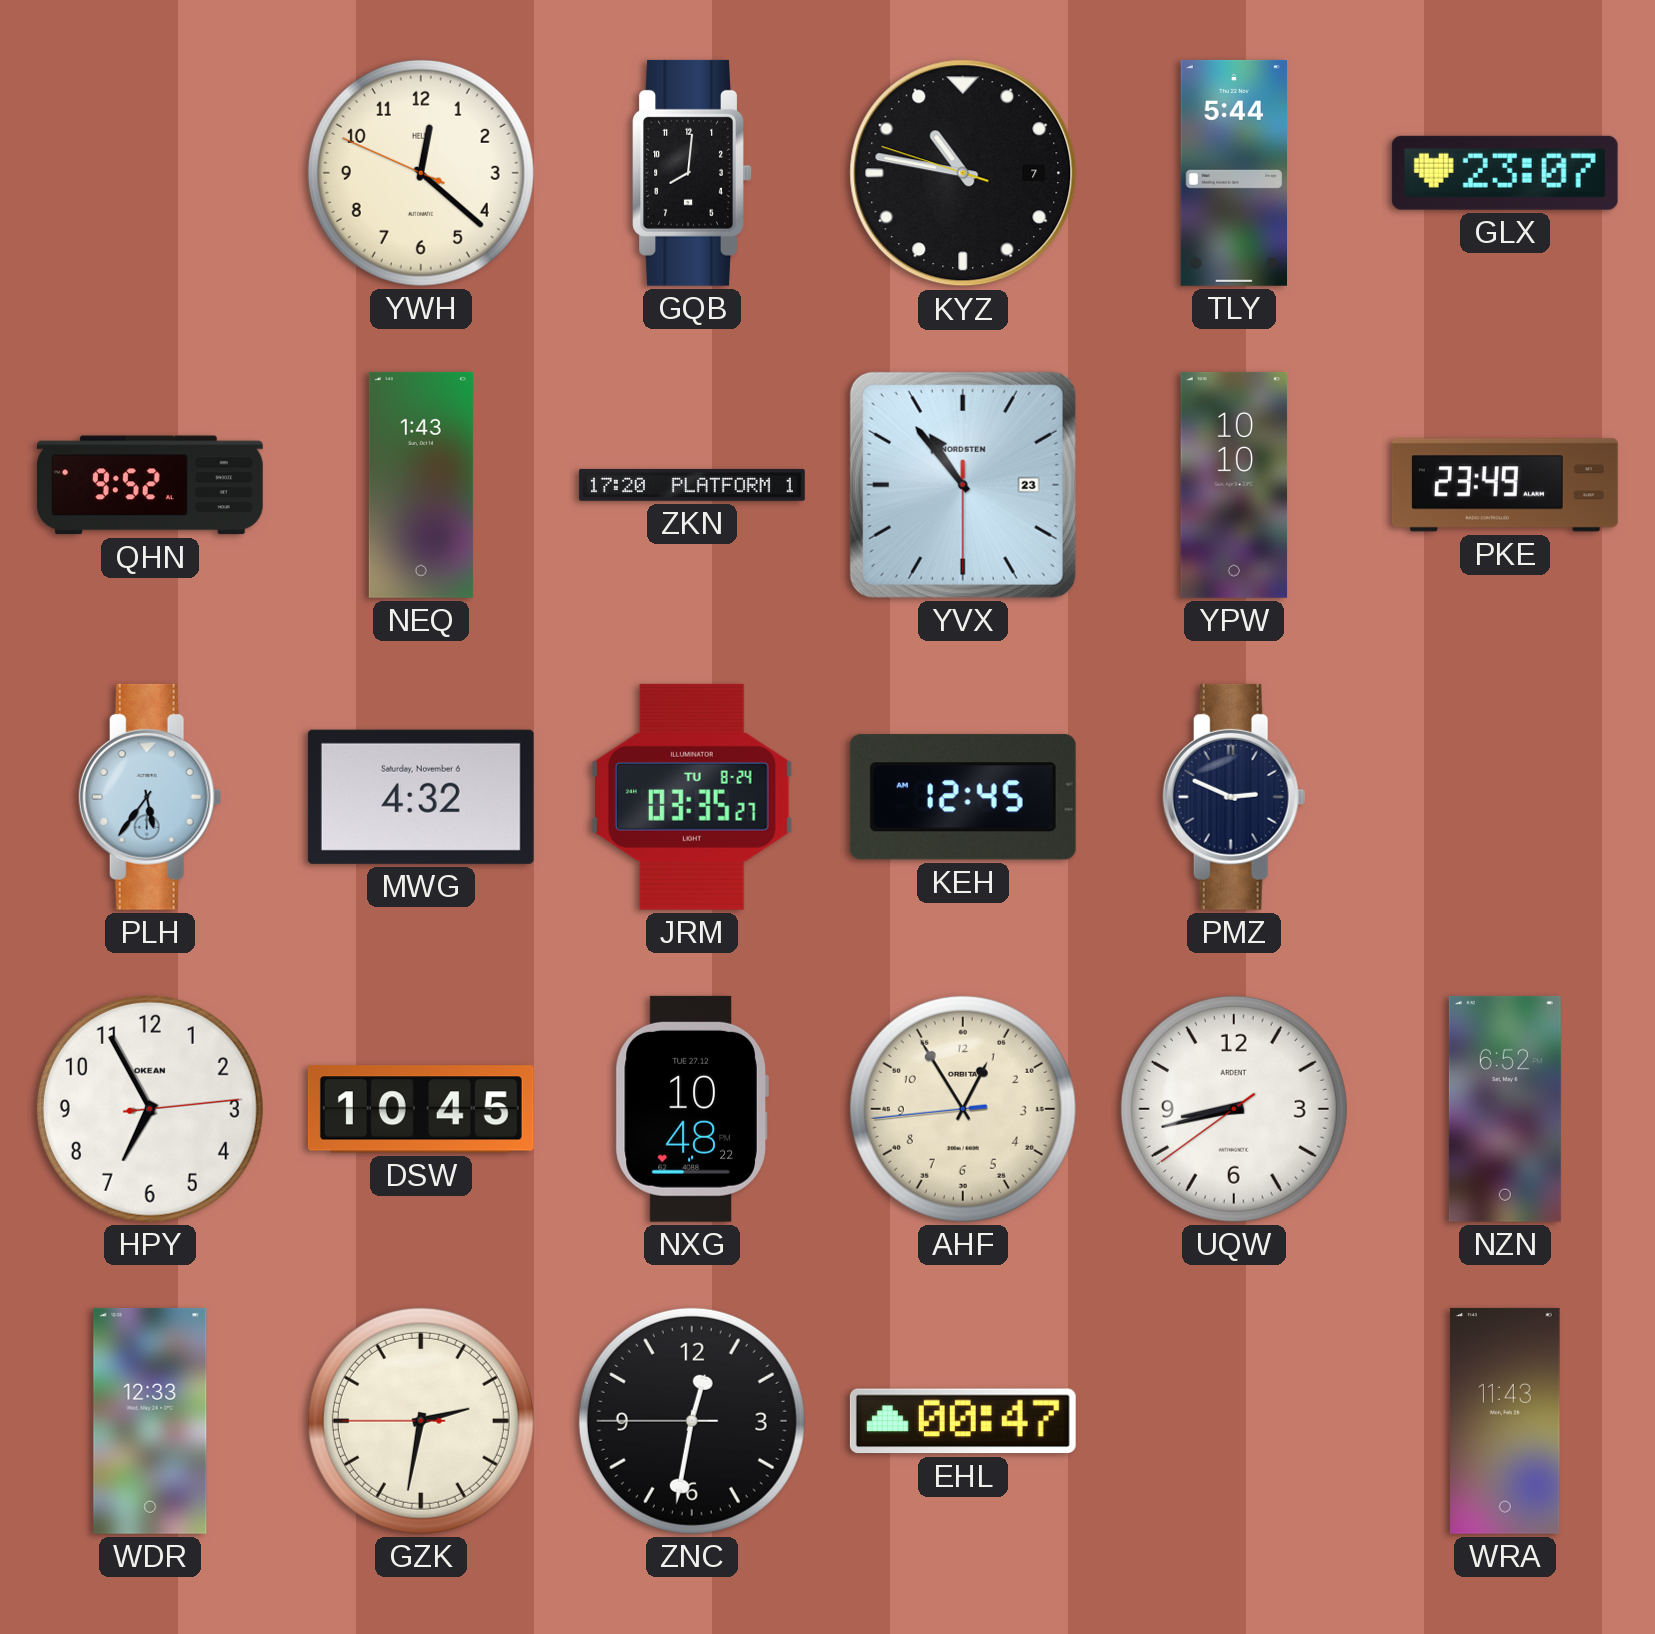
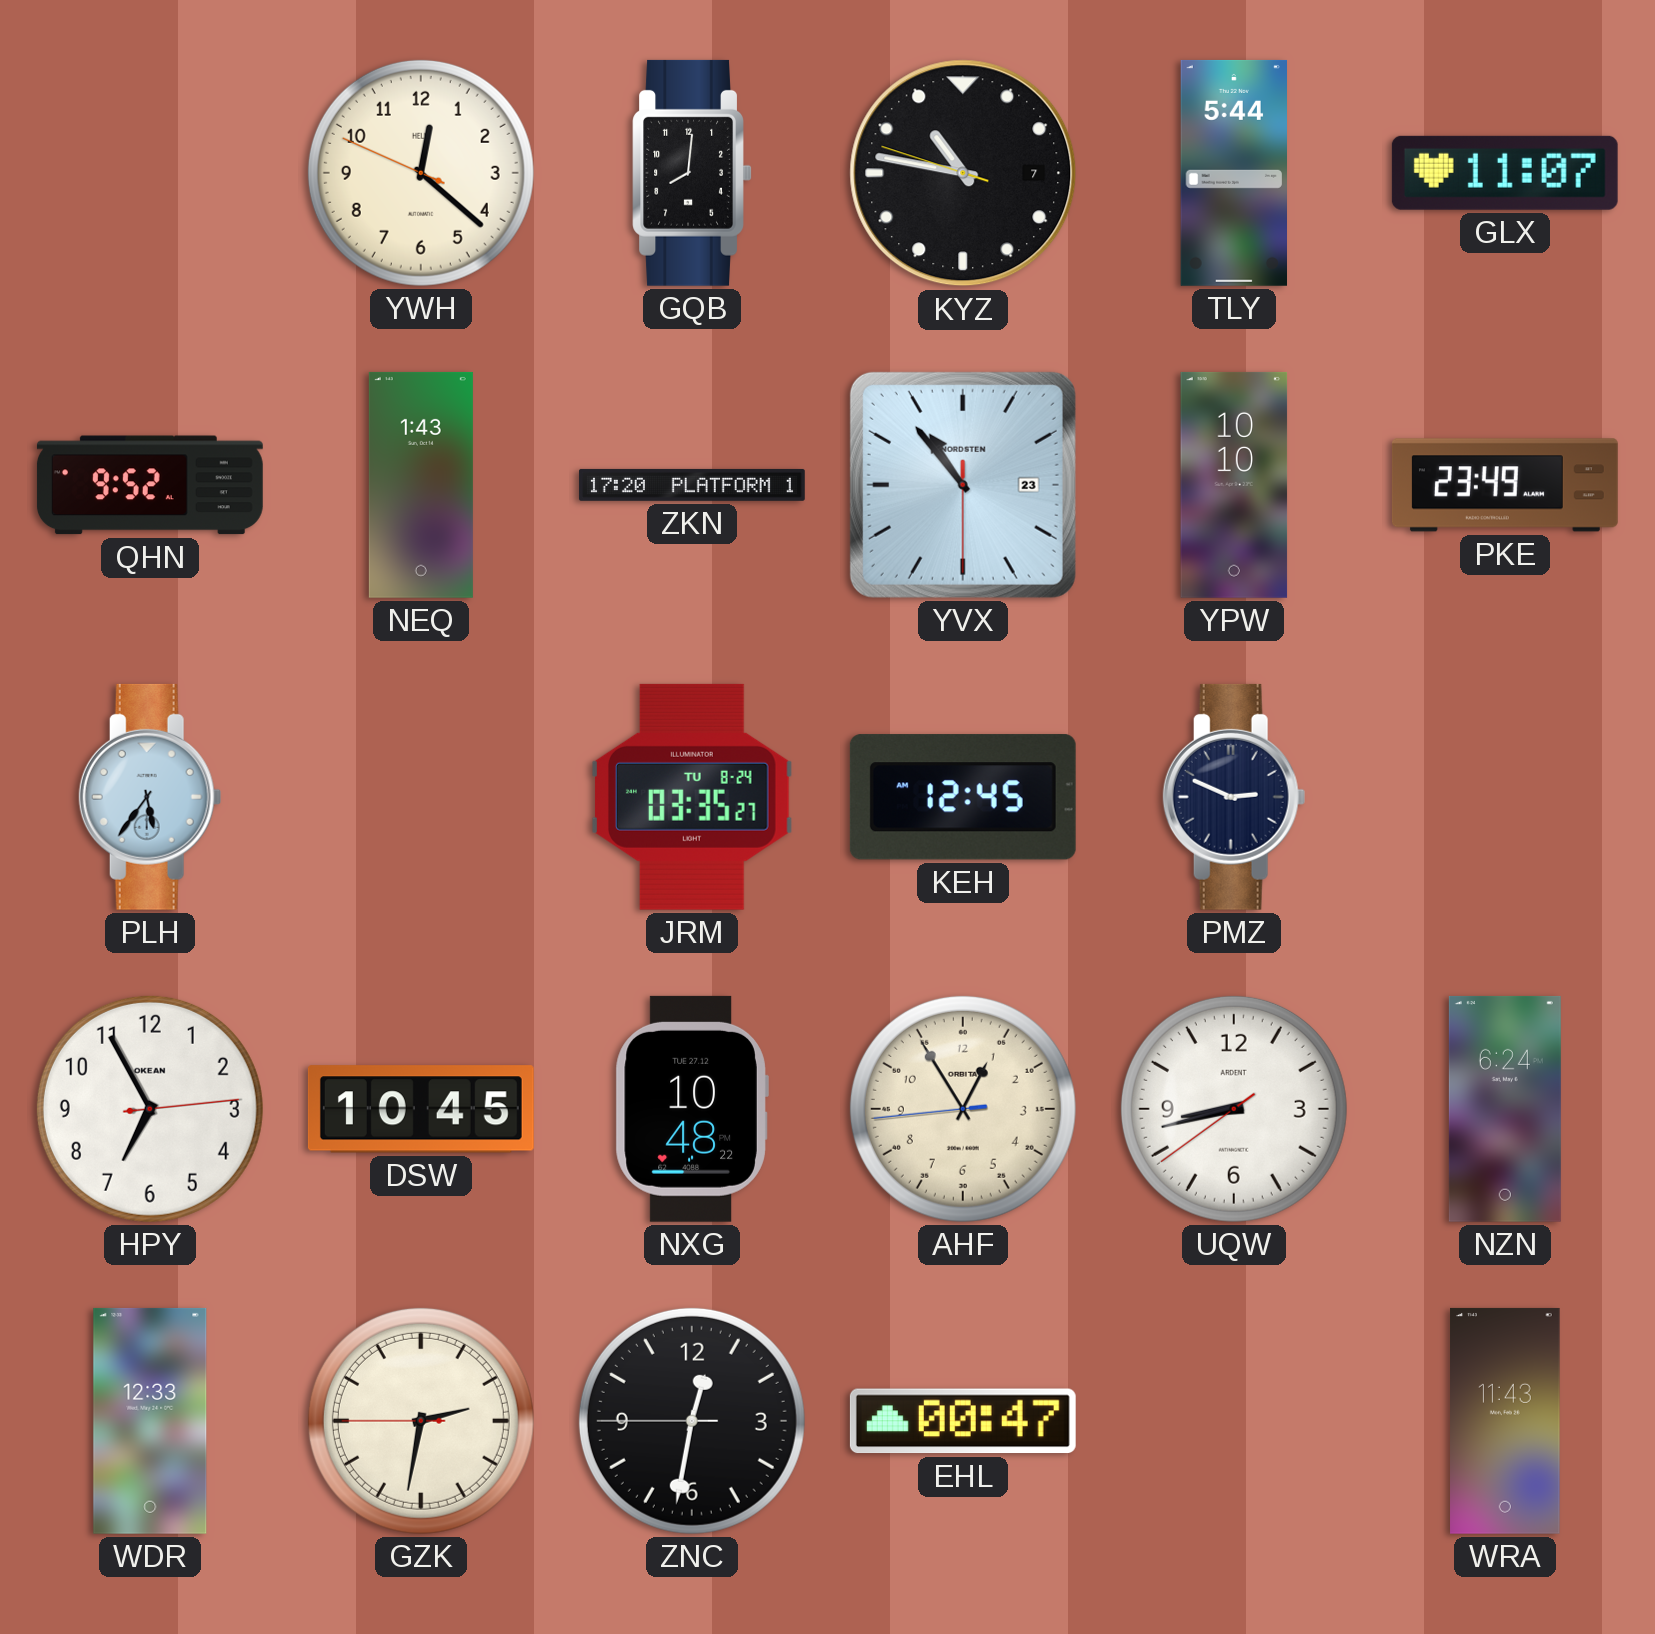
GLX: 23:07 -> 11:07
MWG: 4:32 -> none
NZN: 6:52 -> 6:24
